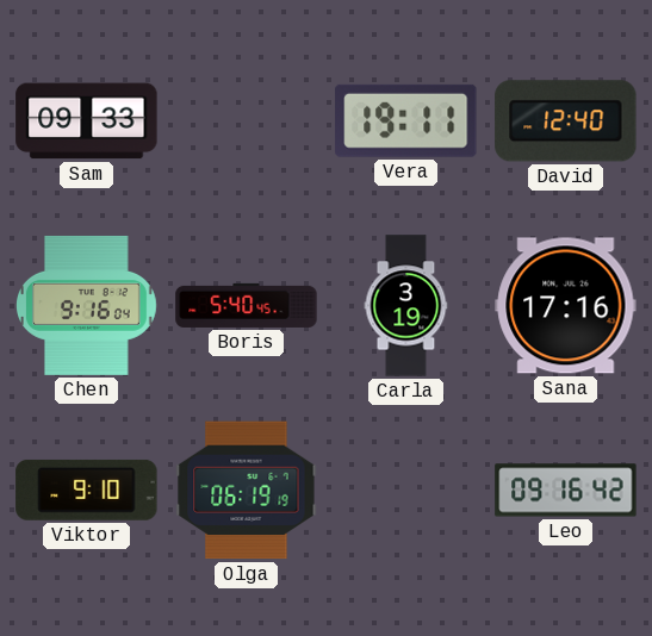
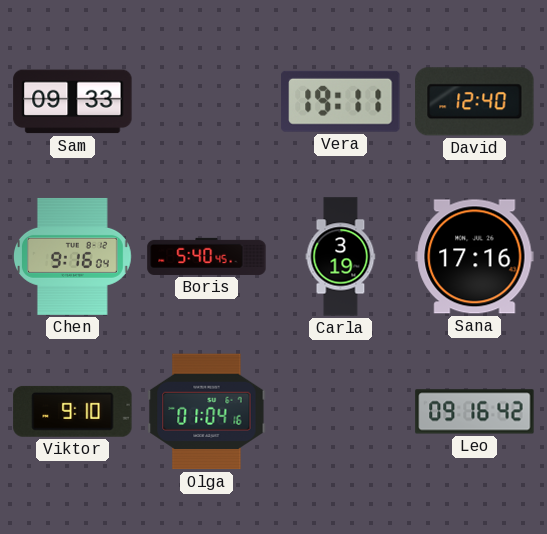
Olga: 06:19 -> 01:04
